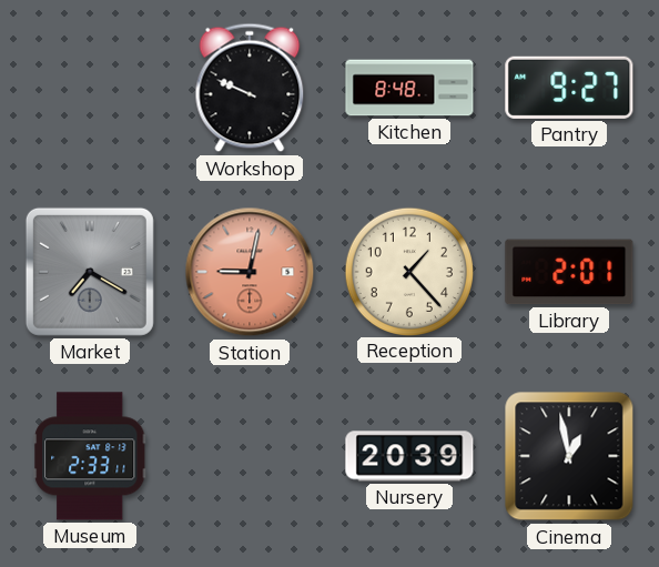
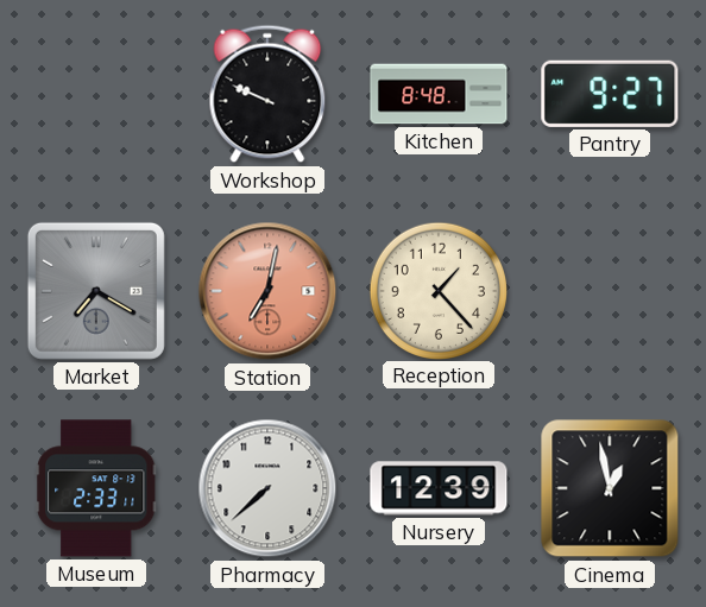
Station: 9:02 -> 7:02
Library: 2:01 -> none
Pharmacy: none -> 7:38
Nursery: 20:39 -> 12:39
